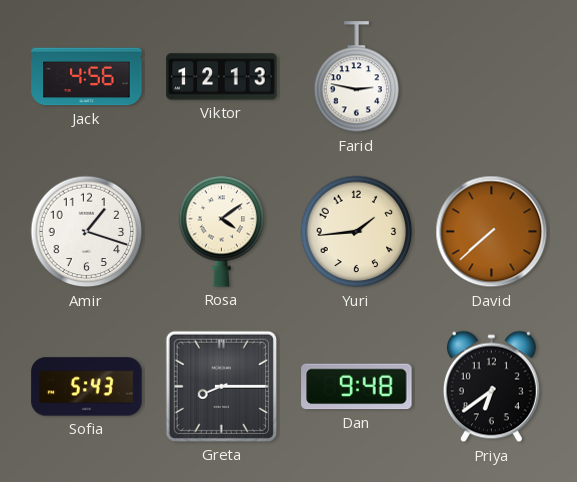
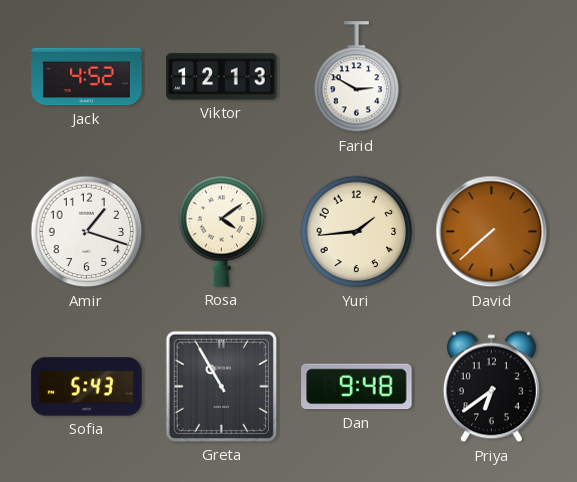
Jack: 4:56 -> 4:52
Farid: 2:47 -> 2:50
Greta: 8:15 -> 10:55
